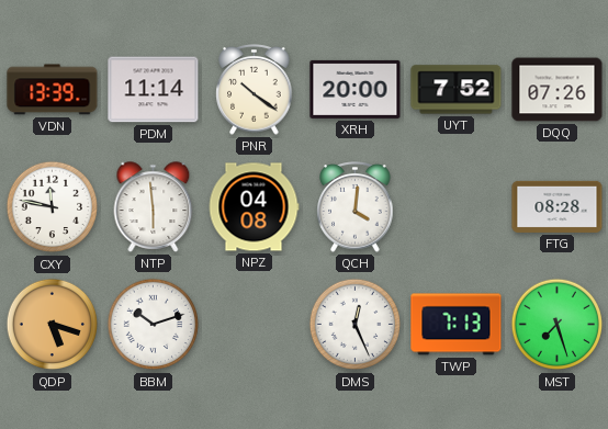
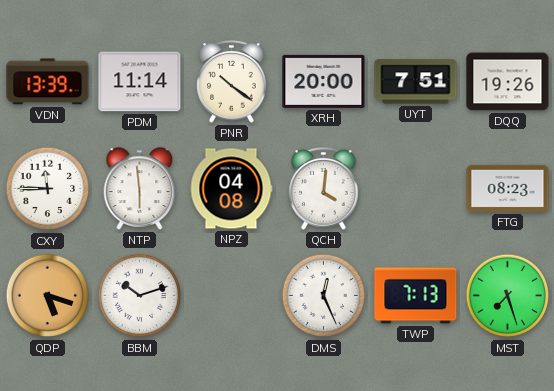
UYT: 7:52 -> 7:51
DQQ: 07:26 -> 19:26
CXY: 11:47 -> 11:45
FTG: 08:28 -> 08:23
